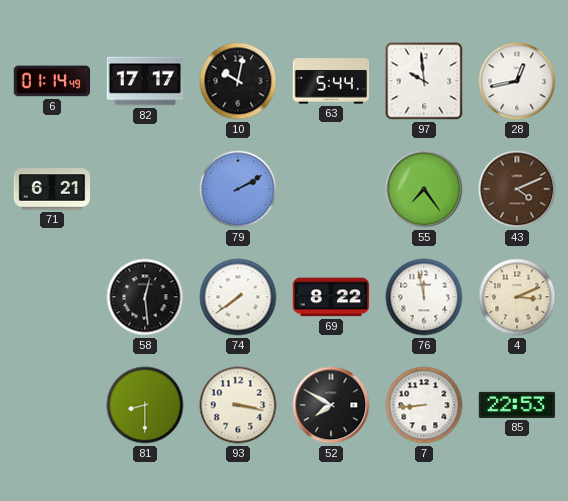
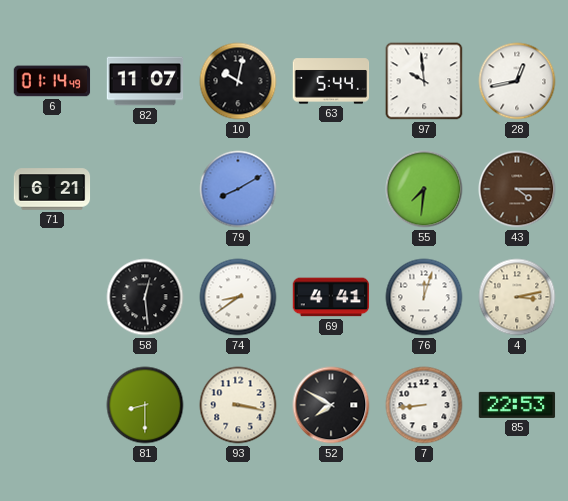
82: 17:17 -> 11:07
79: 2:10 -> 8:10
55: 7:24 -> 7:31
43: 4:11 -> 4:15
74: 7:39 -> 8:39
69: 8:22 -> 4:41
76: 11:58 -> 12:03
4: 3:11 -> 3:13
